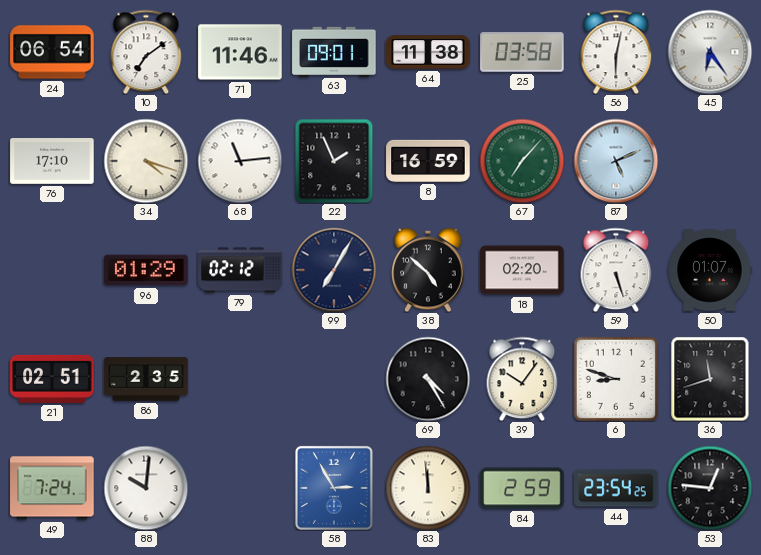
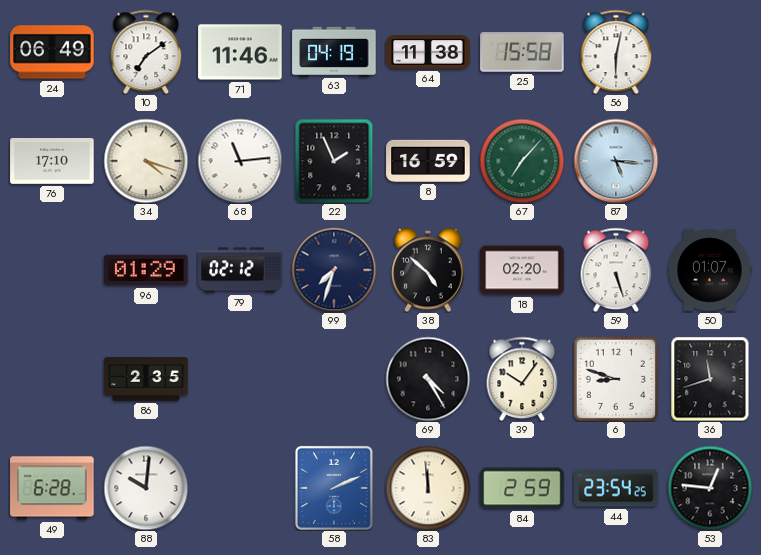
24: 06:54 -> 06:49
63: 09:01 -> 04:19
25: 03:58 -> 15:58
45: 6:24 -> none
87: 5:11 -> 5:16
99: 7:05 -> 7:33
21: 02:51 -> none
49: 7:24 -> 6:28
58: 2:55 -> 2:11
